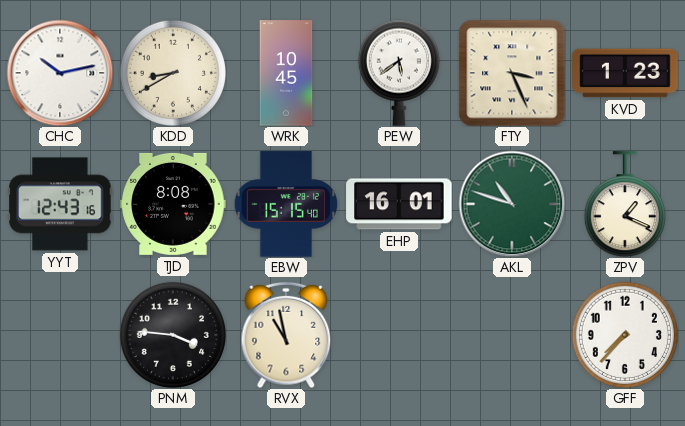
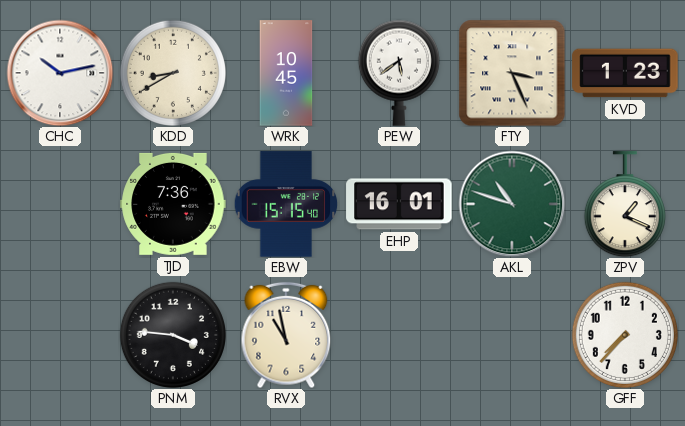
YYT: 12:43 -> none
TJD: 8:08 -> 7:36
